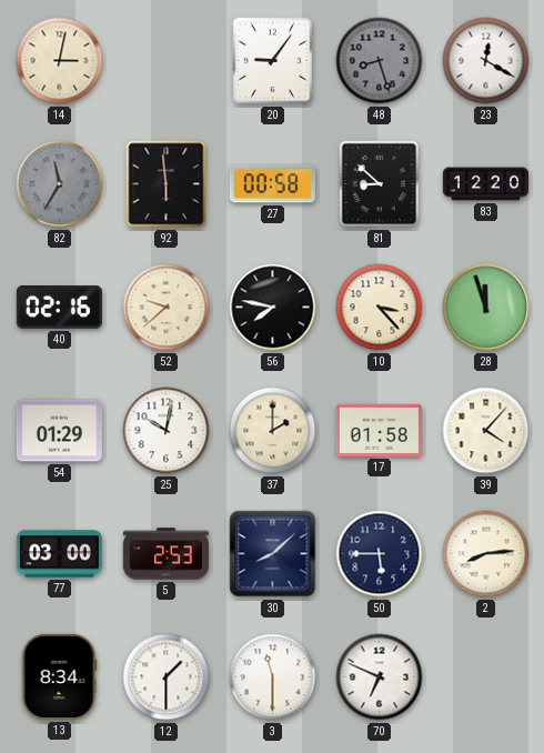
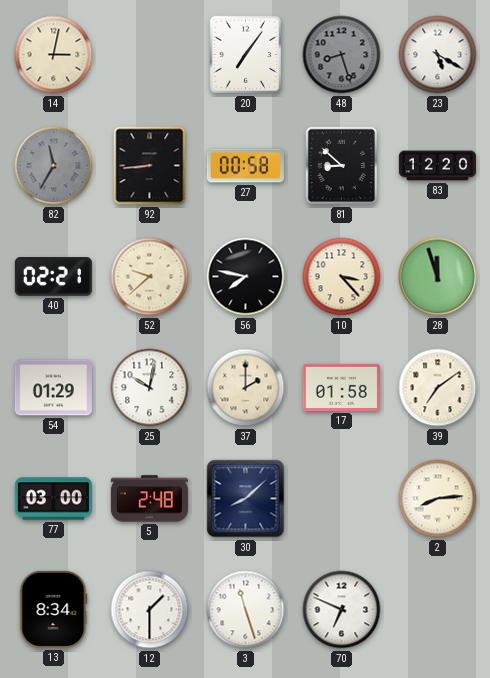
20: 9:06 -> 7:06
23: 12:20 -> 5:20
92: 5:59 -> 8:44
40: 02:16 -> 02:21
39: 4:07 -> 7:09
5: 2:53 -> 2:48
50: 5:45 -> none
3: 11:30 -> 11:27
